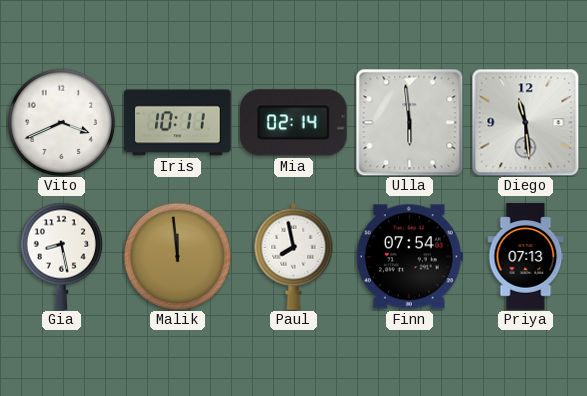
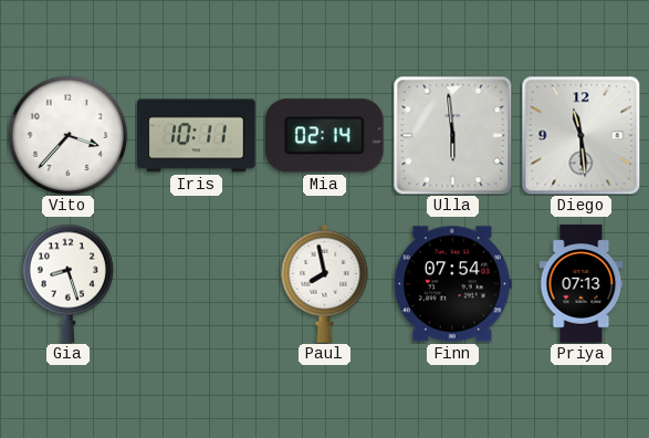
Vito: 3:41 -> 3:37
Gia: 8:28 -> 8:27
Malik: 11:59 -> none
